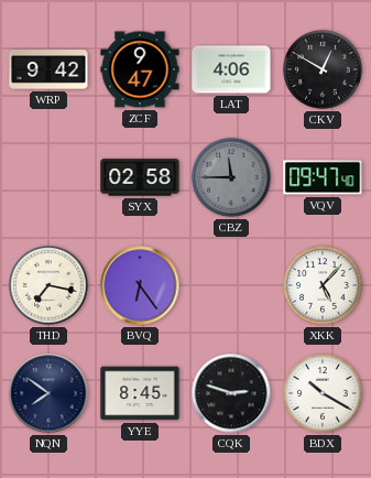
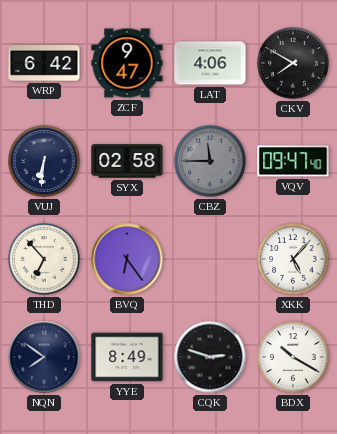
WRP: 9:42 -> 6:42
CKV: 12:50 -> 7:50
VUJ: none -> 6:31
THD: 7:17 -> 6:53
YYE: 8:45 -> 8:49
